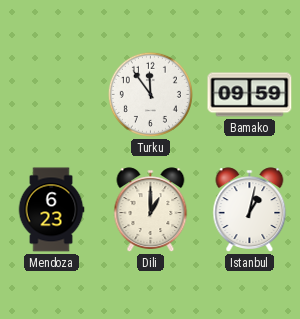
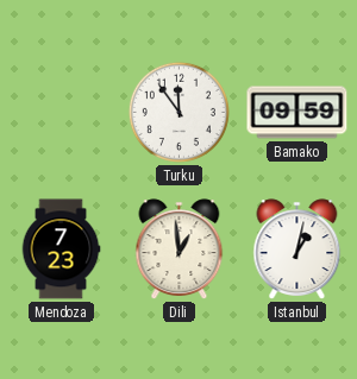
Mendoza: 6:23 -> 7:23
Dili: 1:00 -> 12:59
